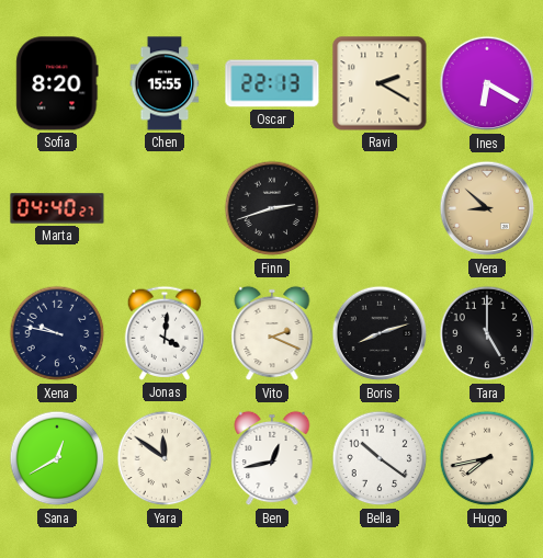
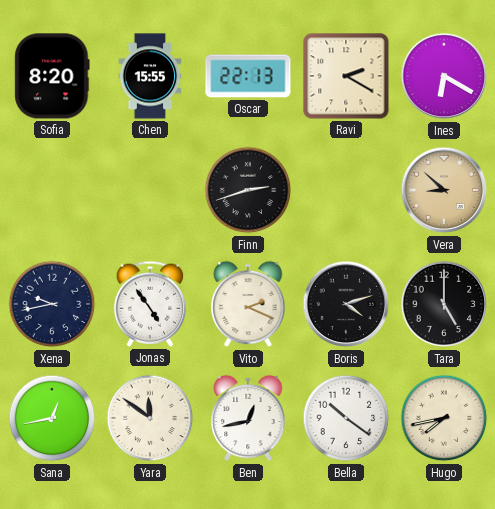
Marta: 04:40 -> none
Xena: 9:47 -> 9:43
Jonas: 4:01 -> 4:54
Boris: 8:12 -> 4:12
Sana: 12:40 -> 12:43
